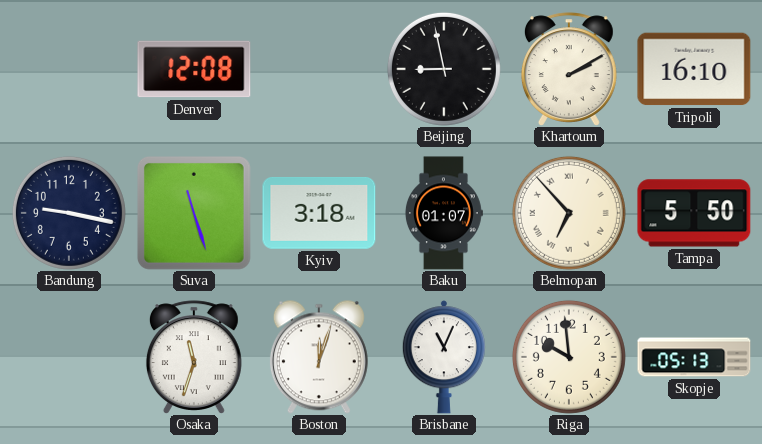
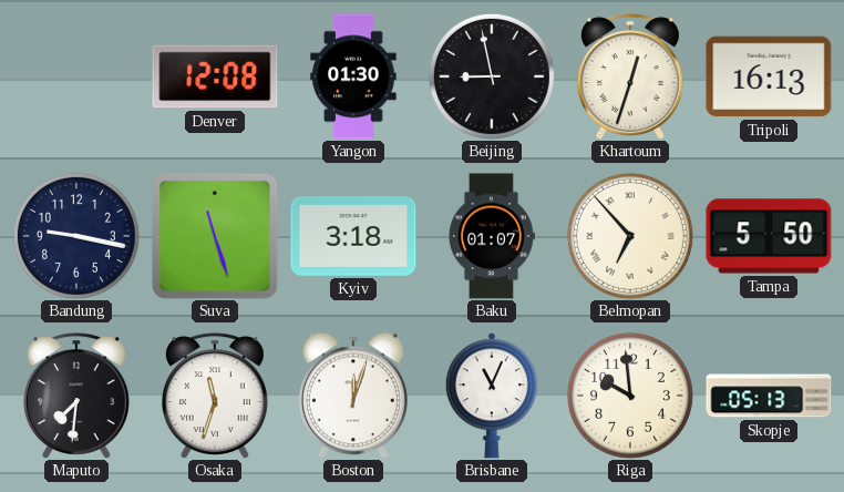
Yangon: none -> 01:30
Khartoum: 2:10 -> 12:33
Tripoli: 16:10 -> 16:13
Maputo: none -> 7:31
